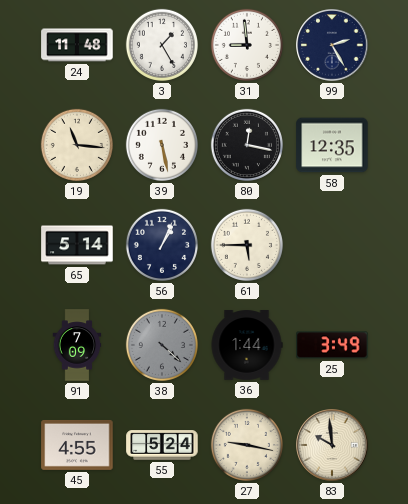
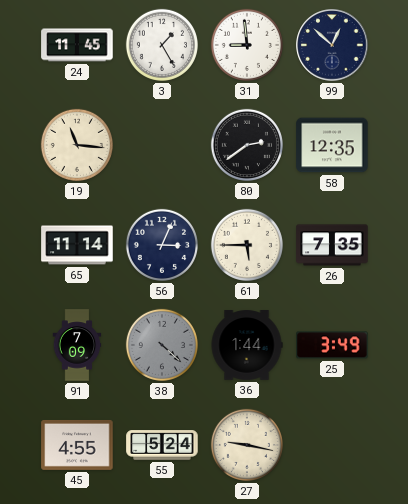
24: 11:48 -> 11:45
99: 2:25 -> 12:52
39: 5:28 -> none
80: 12:17 -> 2:39
65: 5:14 -> 11:14
56: 1:04 -> 3:04
26: none -> 7:35
83: 9:59 -> none
